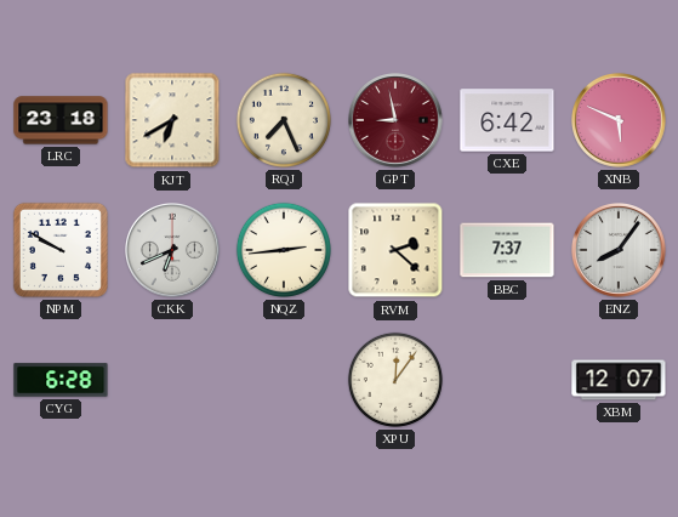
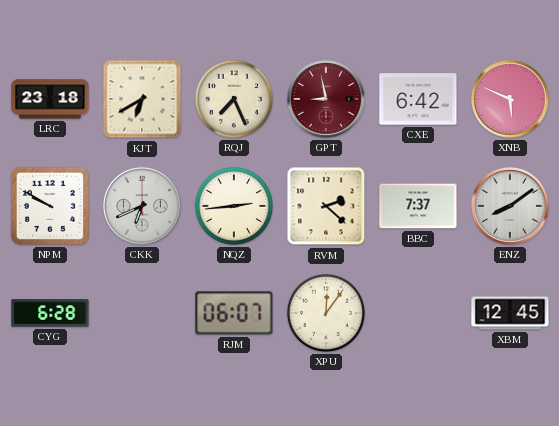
ENZ: 8:06 -> 8:09
RJM: none -> 06:07
XBM: 12:07 -> 12:45
